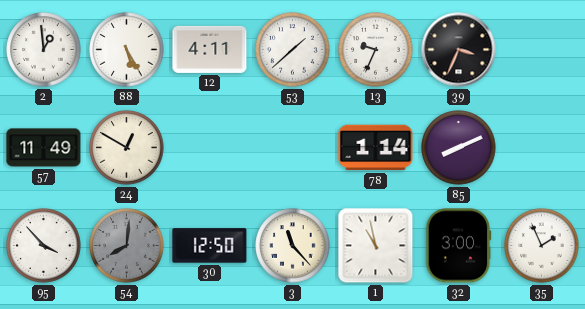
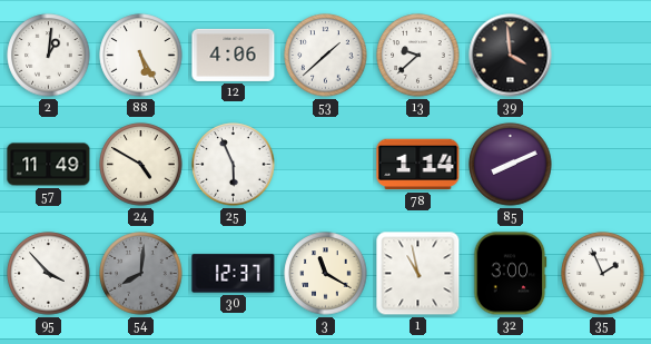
2: 12:59 -> 1:01
12: 4:11 -> 4:06
13: 9:34 -> 9:38
39: 3:34 -> 3:59
24: 12:50 -> 4:50
25: none -> 5:56
30: 12:50 -> 12:37
3: 11:23 -> 11:20
